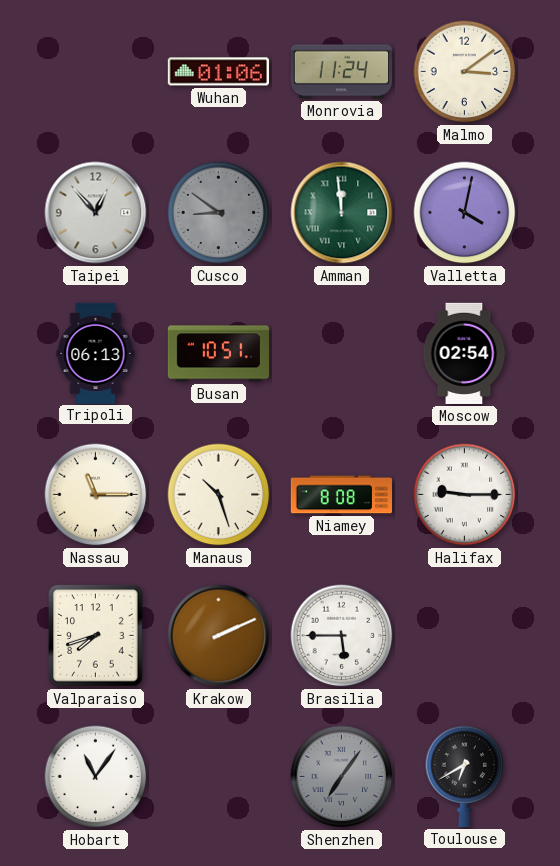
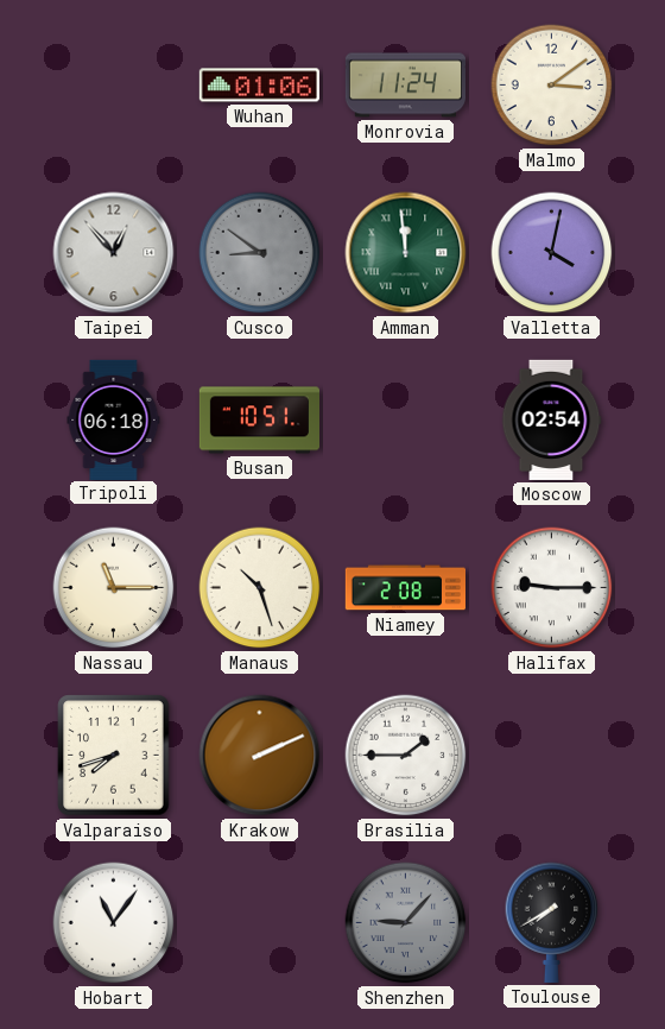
Tripoli: 06:13 -> 06:18
Niamey: 8:08 -> 2:08
Brasilia: 5:45 -> 1:45
Shenzhen: 7:06 -> 9:07
Toulouse: 6:40 -> 7:40
